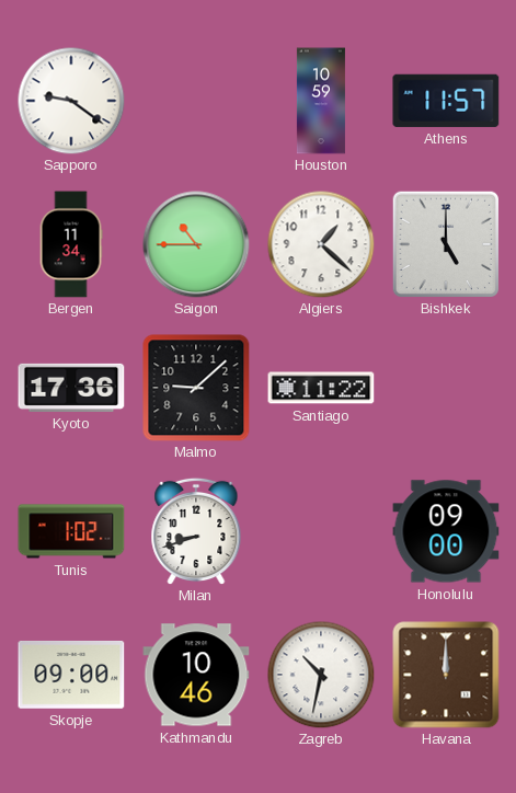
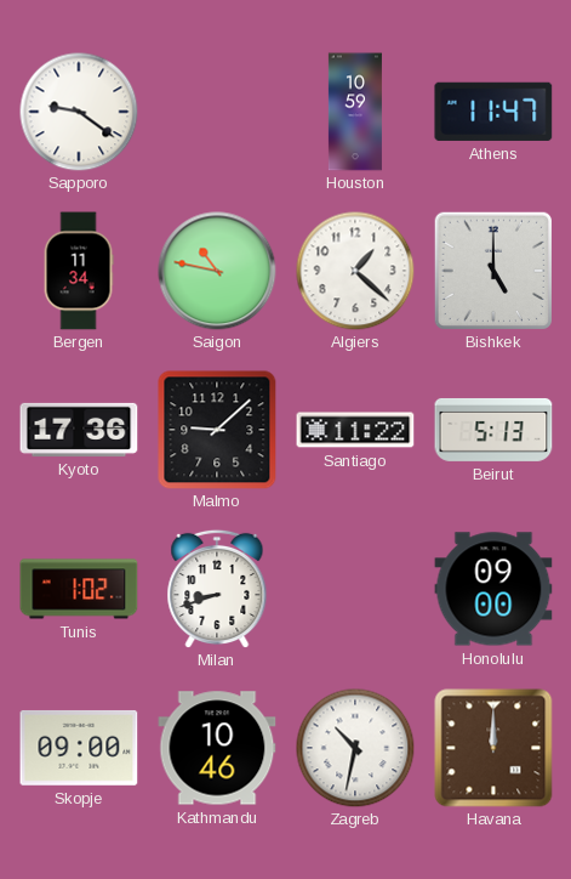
Athens: 11:57 -> 11:47
Saigon: 10:45 -> 10:47
Beirut: none -> 5:13
